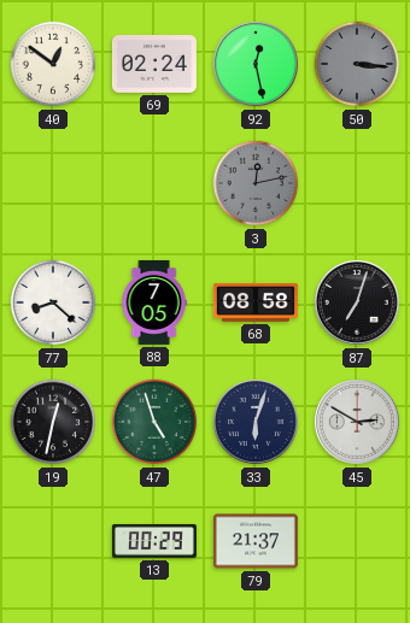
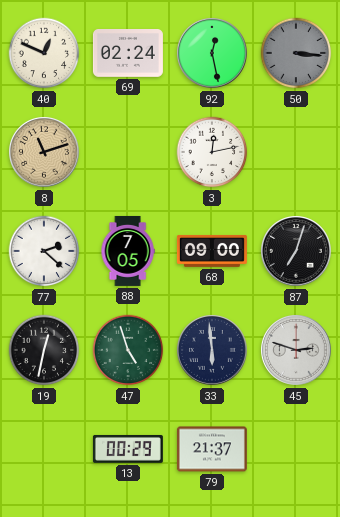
40: 12:51 -> 12:49
8: none -> 11:12
3 dial: grey -> white
77: 8:22 -> 2:22
68: 08:58 -> 09:00
33: 6:03 -> 5:59
45: 2:50 -> 2:48
